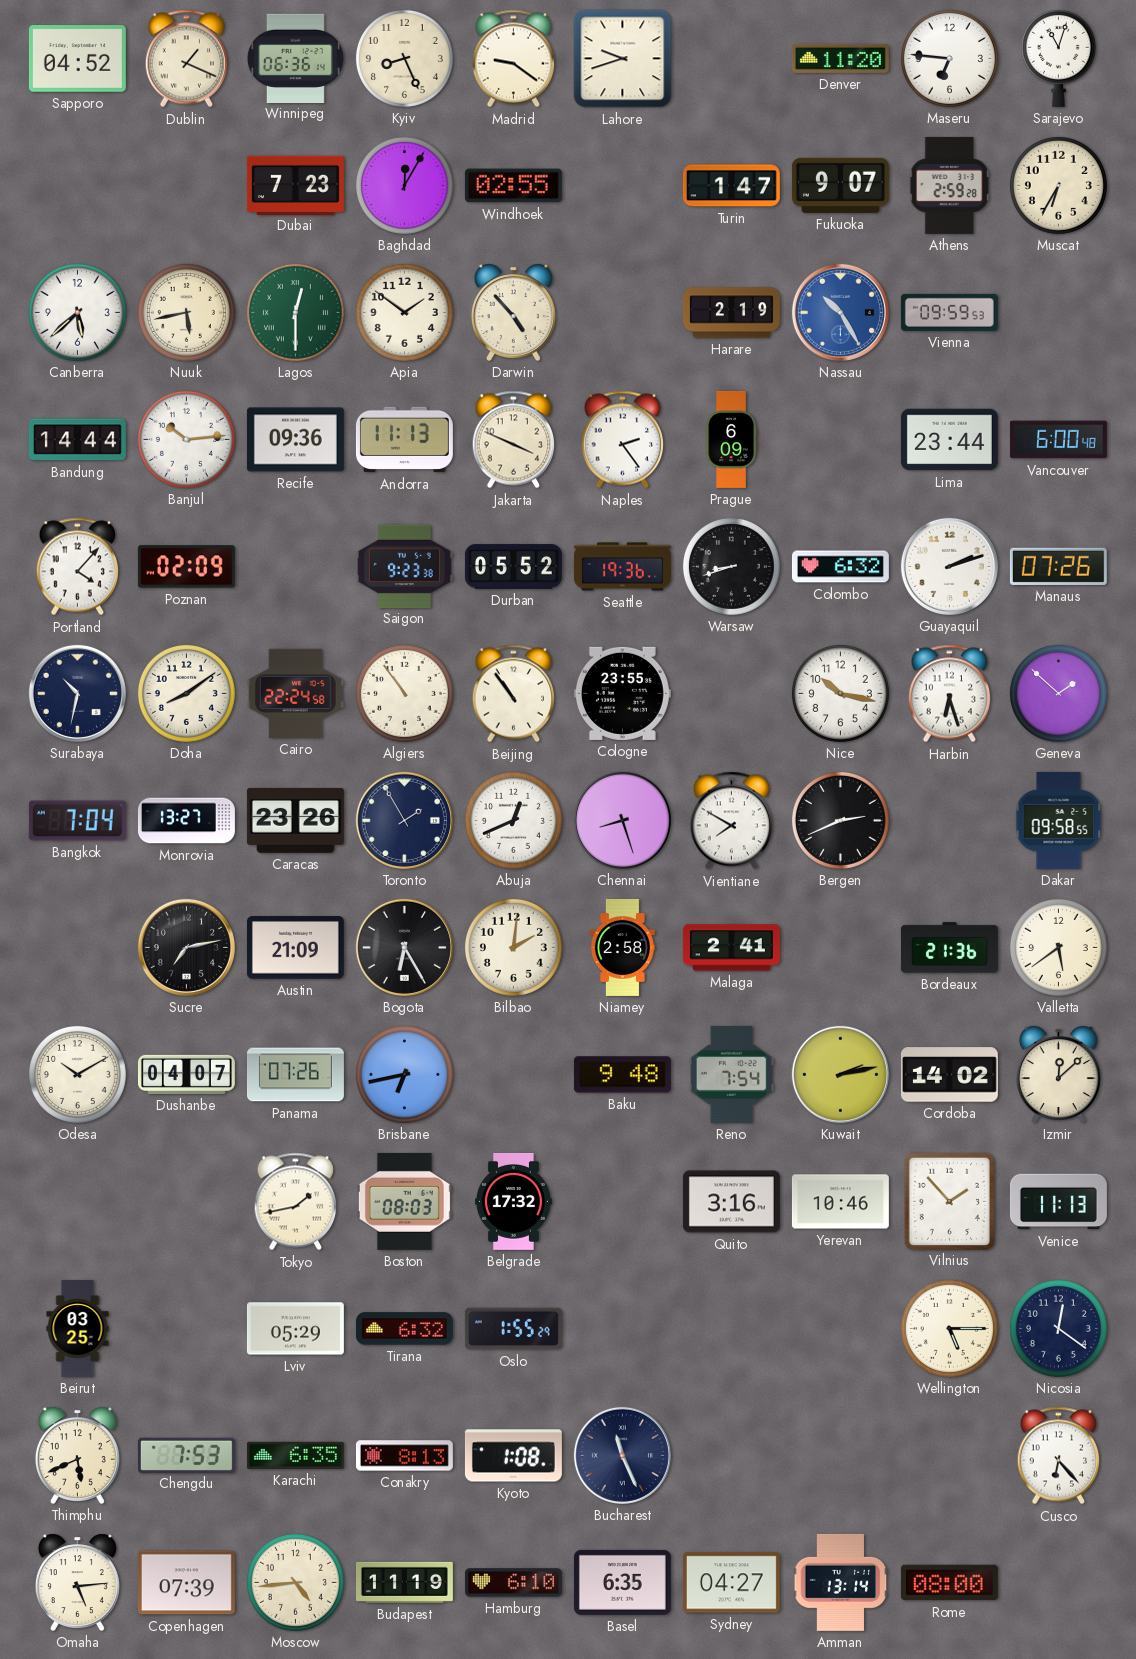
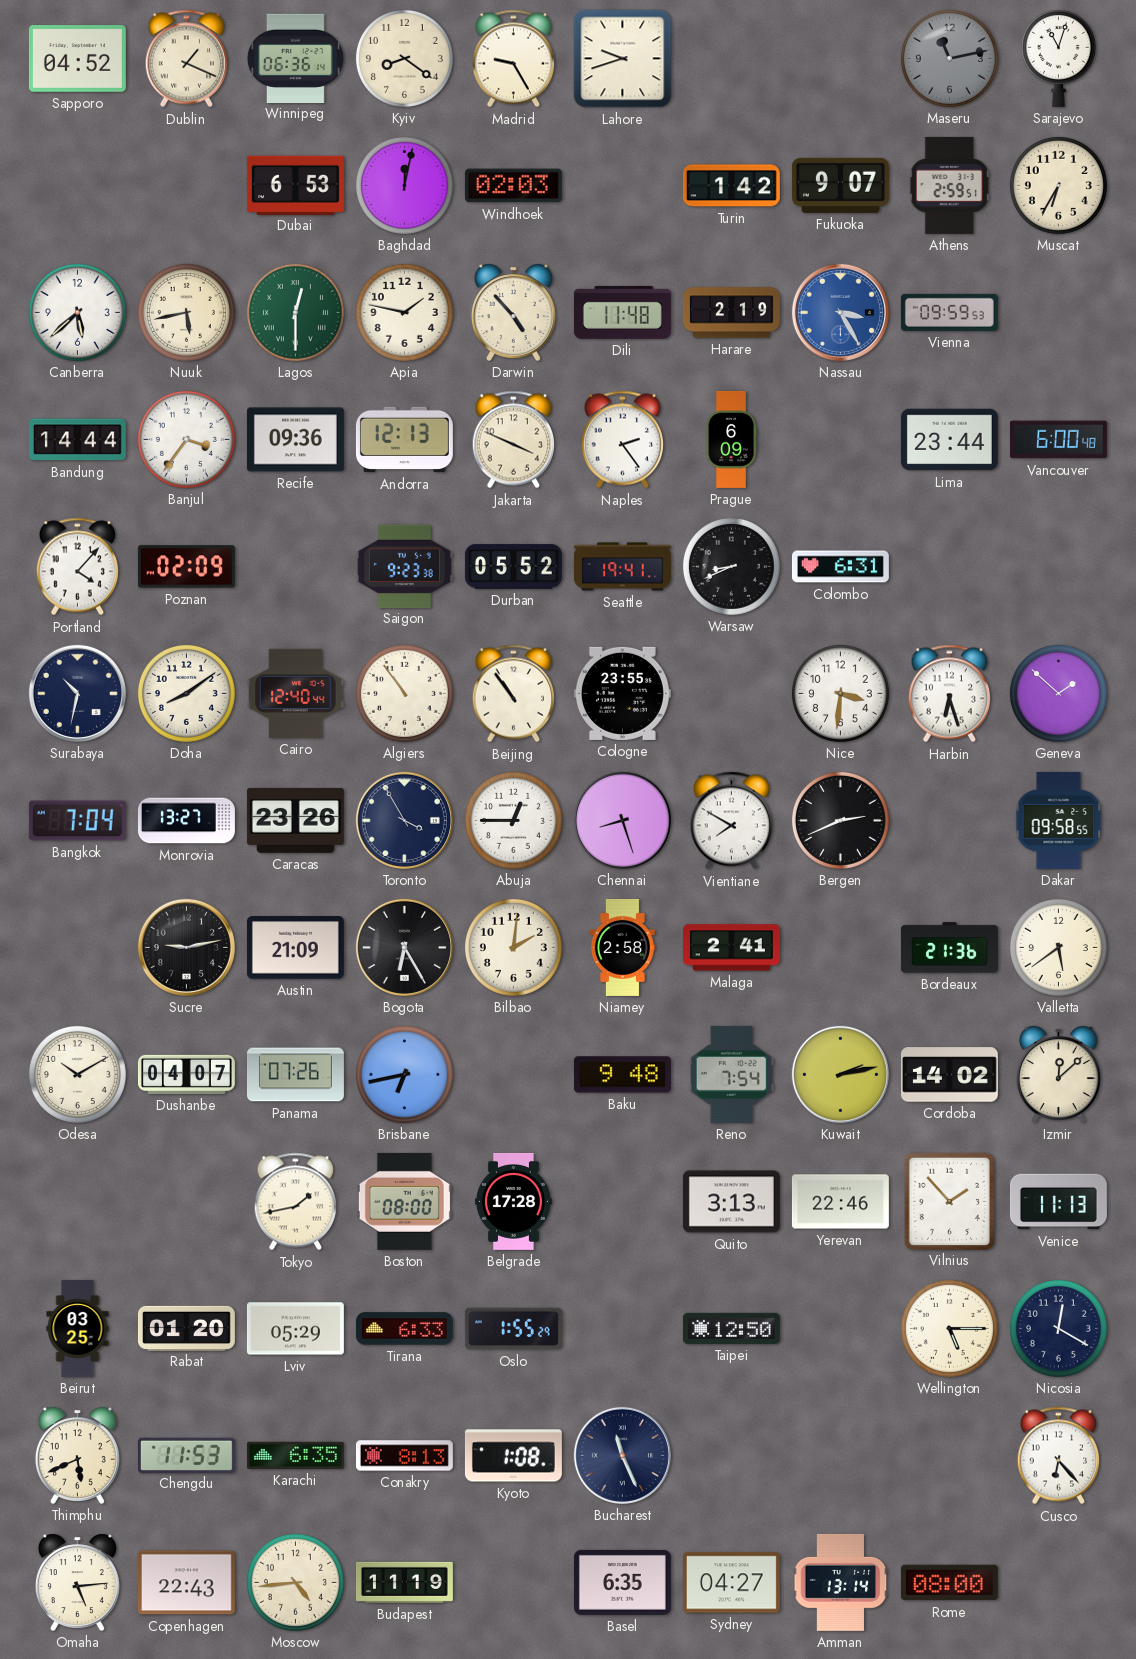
Kyiv: 8:26 -> 8:21
Madrid: 9:21 -> 9:25
Denver: 11:20 -> none
Maseru: 6:46 -> 11:13
Maseru dial: white -> grey
Dubai: 7:23 -> 6:53
Baghdad: 12:05 -> 12:02
Windhoek: 02:55 -> 02:03
Turin: 1:47 -> 1:42
Athens: 2:59:28 -> 2:59:51
Apia: 1:51 -> 1:47
Dili: none -> 11:48
Nassau: 10:25 -> 3:25
Banjul: 10:14 -> 3:36
Andorra: 11:13 -> 12:13
Seattle: 19:36 -> 19:41
Warsaw: 8:42 -> 8:41
Colombo: 6:32 -> 6:31
Guayaquil: 2:12 -> none
Manaus: 07:26 -> none
Cairo: 22:24 -> 12:40
Nice: 10:17 -> 3:31
Toronto: 1:55 -> 3:55
Abuja: 12:41 -> 12:45
Sucre: 7:13 -> 9:13
Boston: 08:03 -> 08:00
Belgrade: 17:32 -> 17:28
Quito: 3:16 -> 3:13
Yerevan: 10:46 -> 22:46
Rabat: none -> 01:20
Tirana: 6:32 -> 6:33
Taipei: none -> 12:50
Nicosia: 12:21 -> 12:20
Chengdu: 7:53 -> 11:53
Copenhagen: 07:39 -> 22:43
Hamburg: 6:10 -> none
